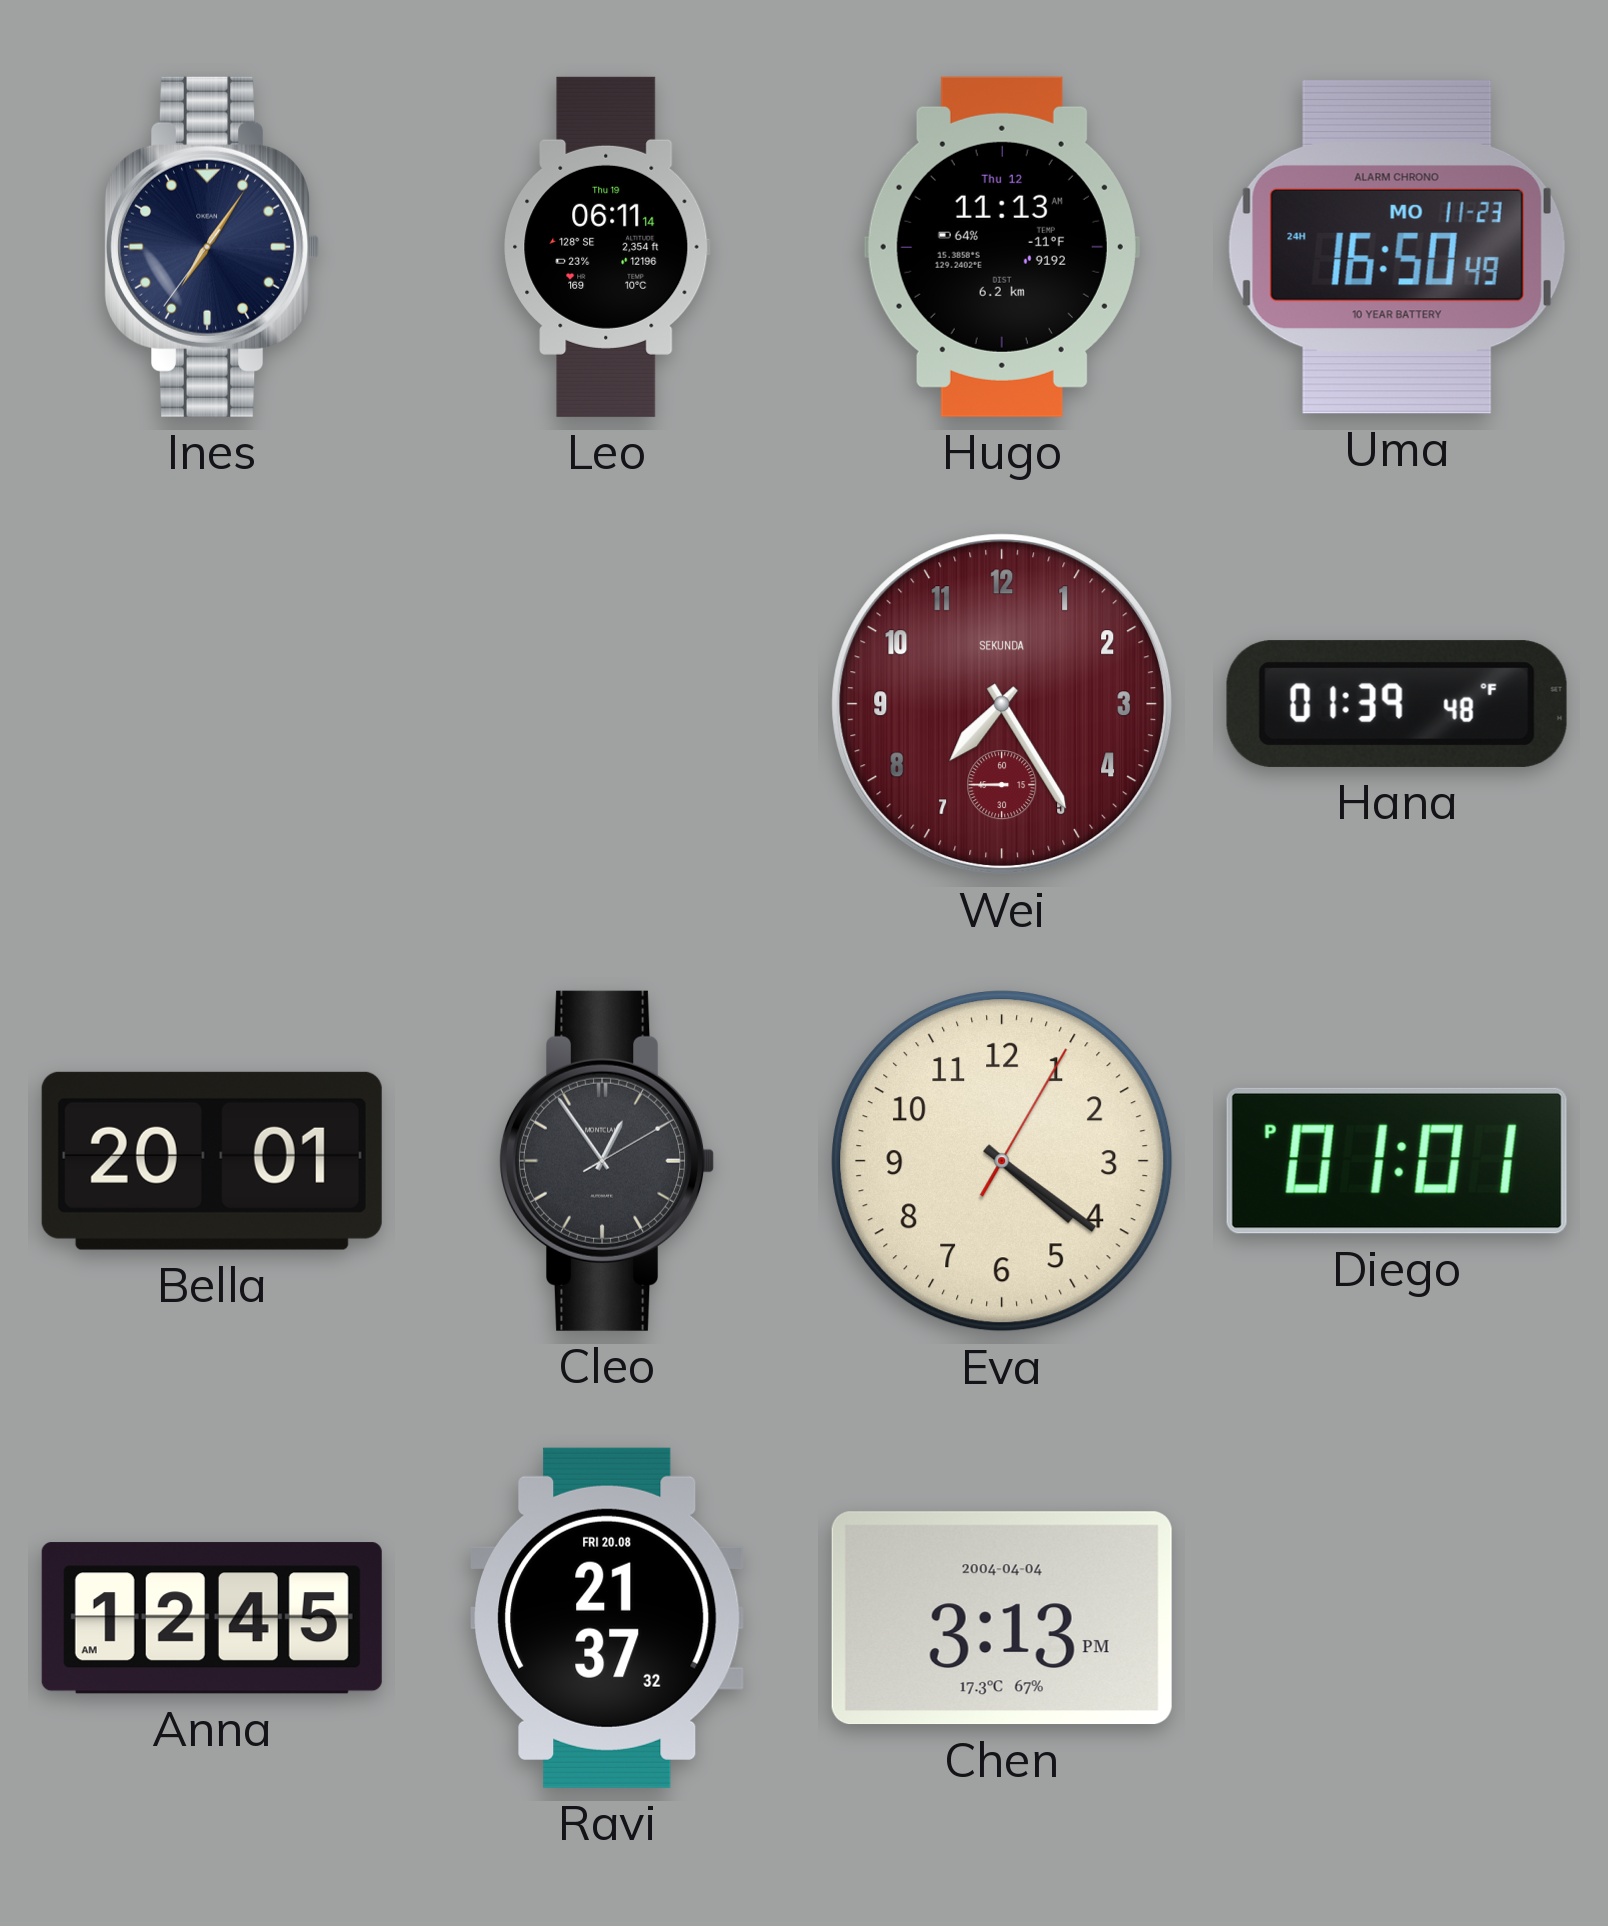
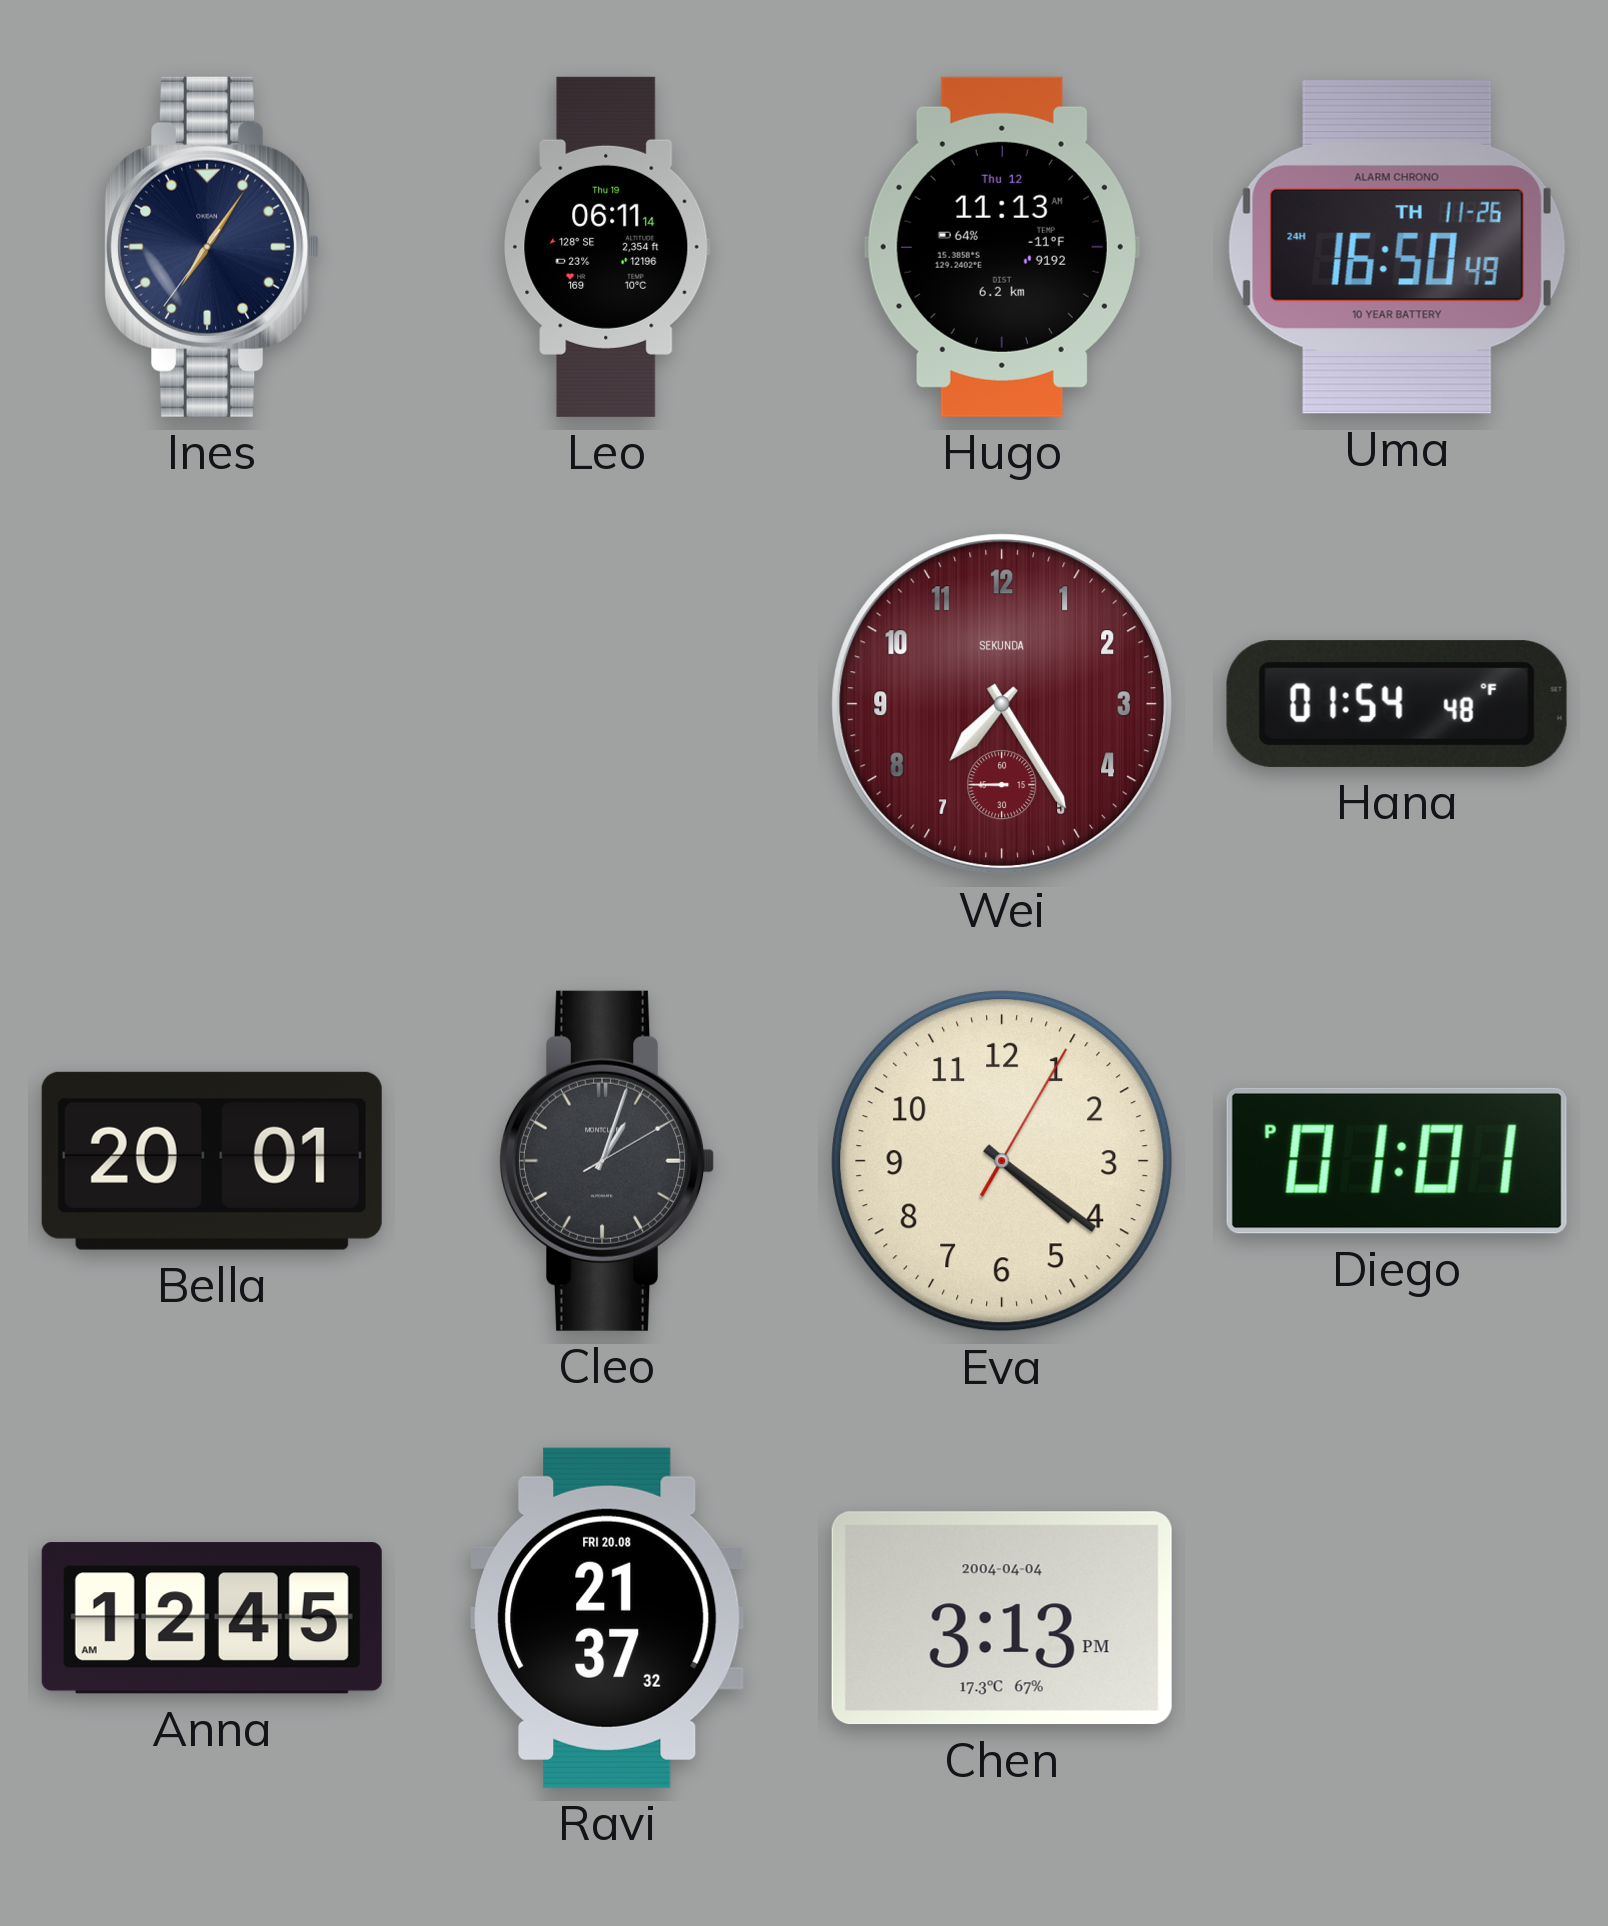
Uma date: MO 11-23 -> TH 11-26
Hana: 01:39 -> 01:54
Cleo: 12:54 -> 1:03
